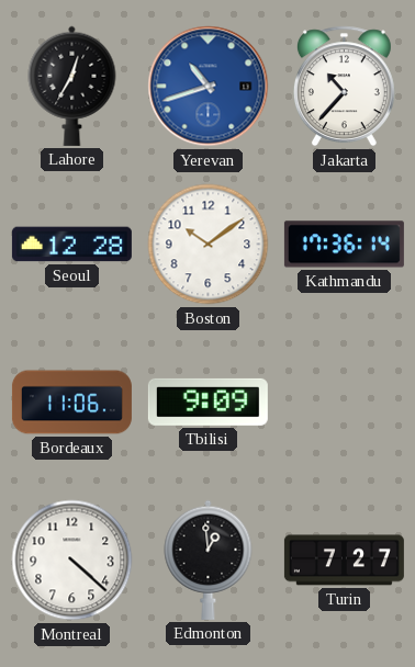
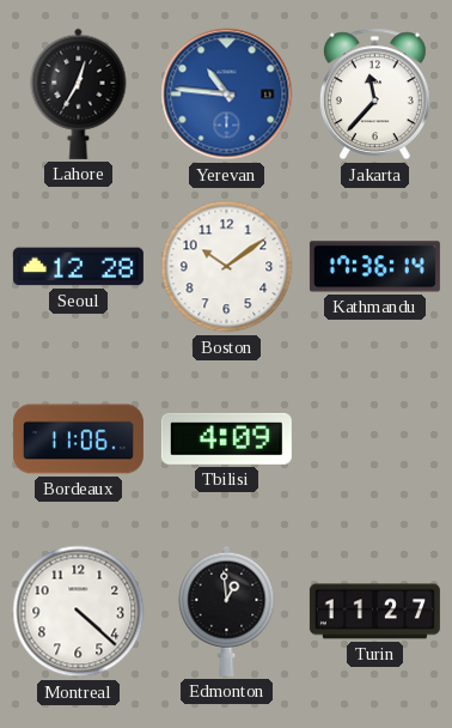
Yerevan: 10:42 -> 10:46
Jakarta: 10:37 -> 11:37
Tbilisi: 9:09 -> 4:09
Turin: 7:27 -> 11:27
